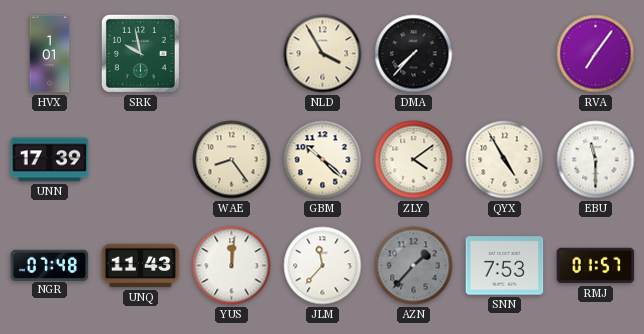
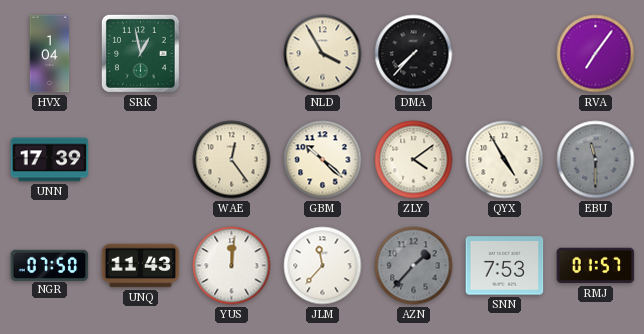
HVX: 1:01 -> 1:04
SRK: 9:58 -> 12:58
WAE: 8:24 -> 12:24
EBU dial: white -> grey
NGR: 07:48 -> 07:50
